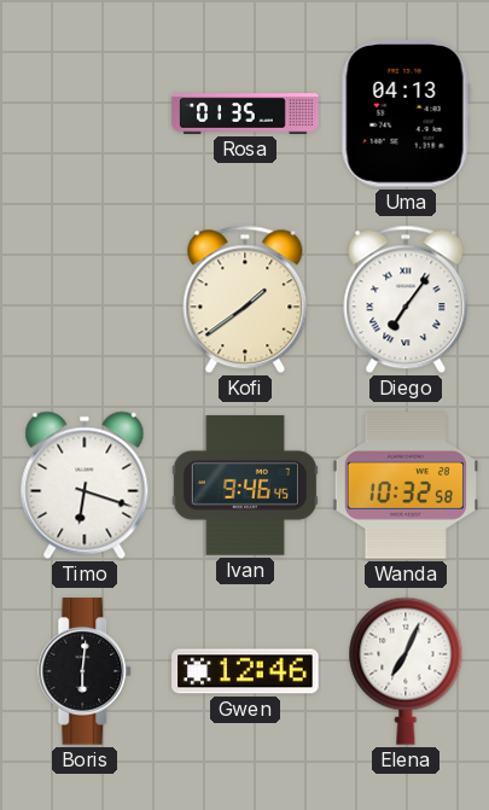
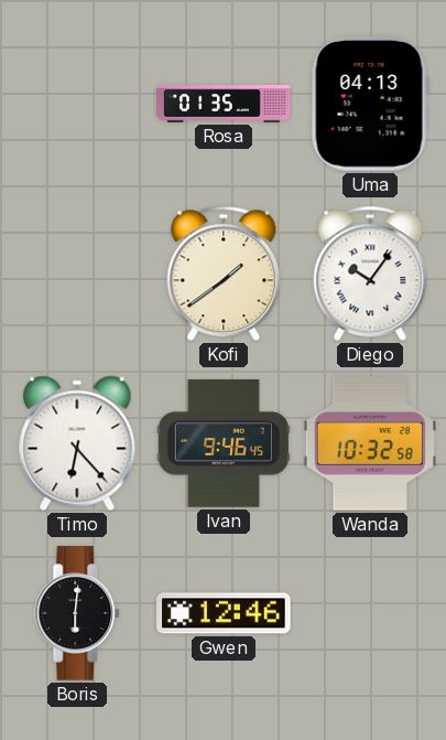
Diego: 7:06 -> 10:06
Timo: 6:18 -> 6:23
Elena: 7:04 -> none
